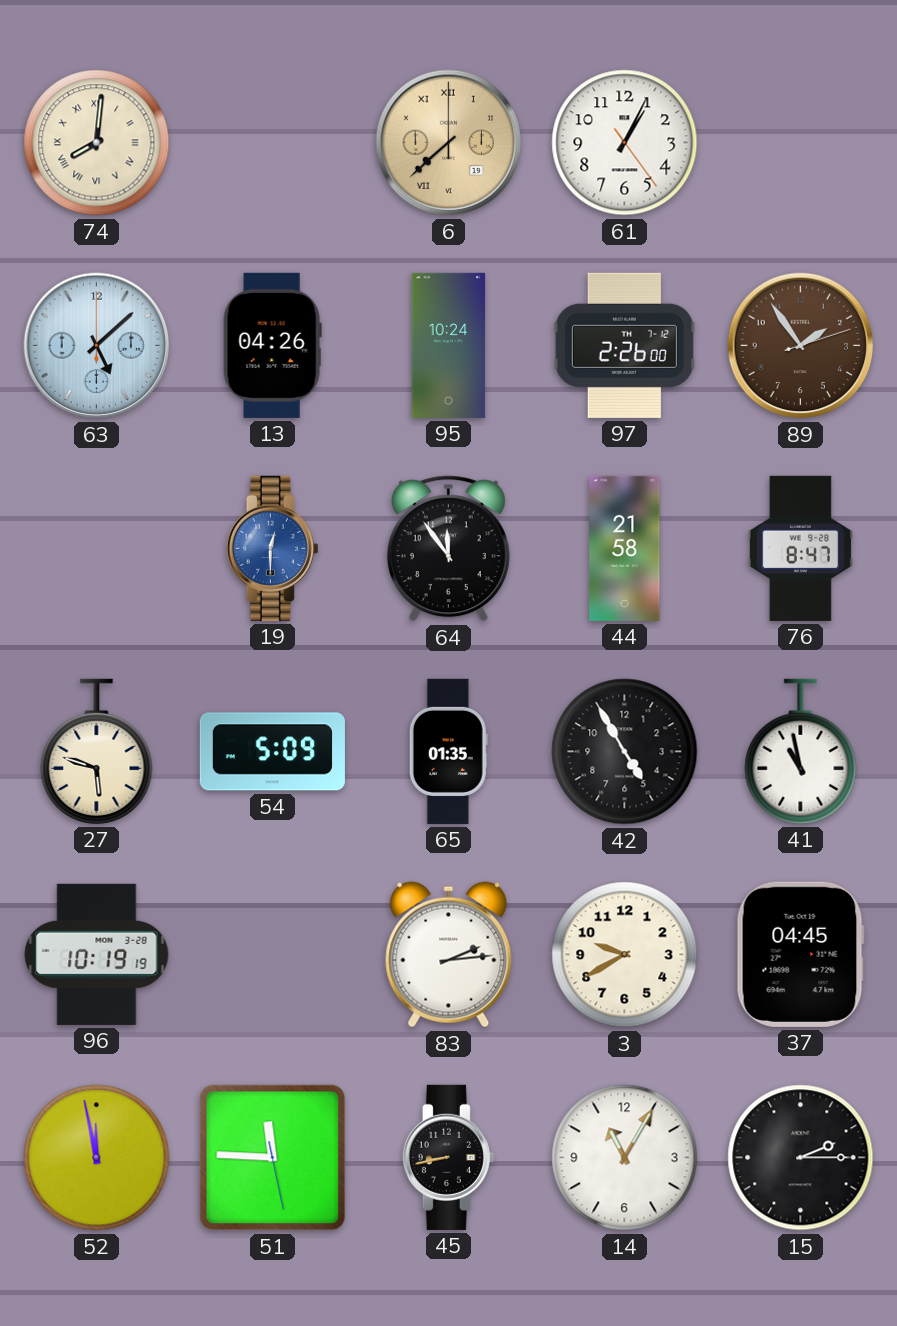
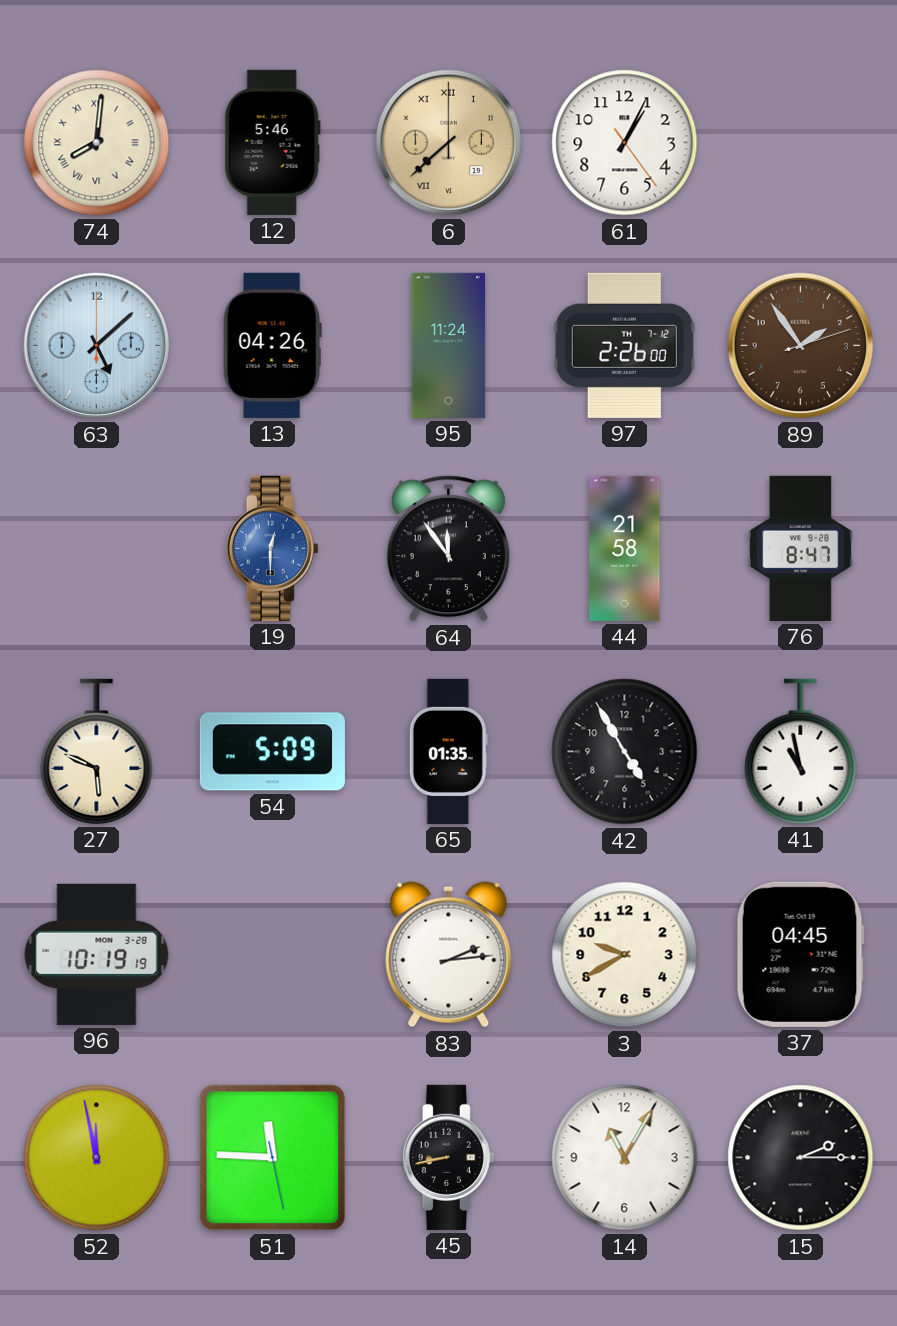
12: none -> 5:46
95: 10:24 -> 11:24
27: 5:48 -> 5:49
